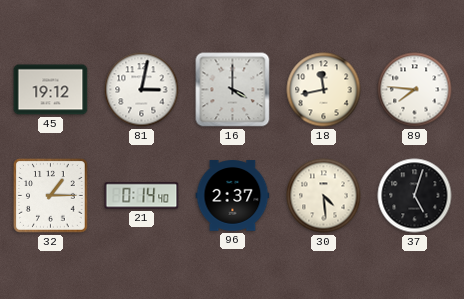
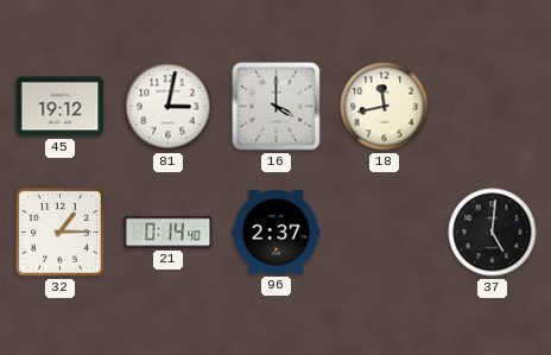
89: 7:46 -> none
30: 4:29 -> none
37: 5:03 -> 5:01
